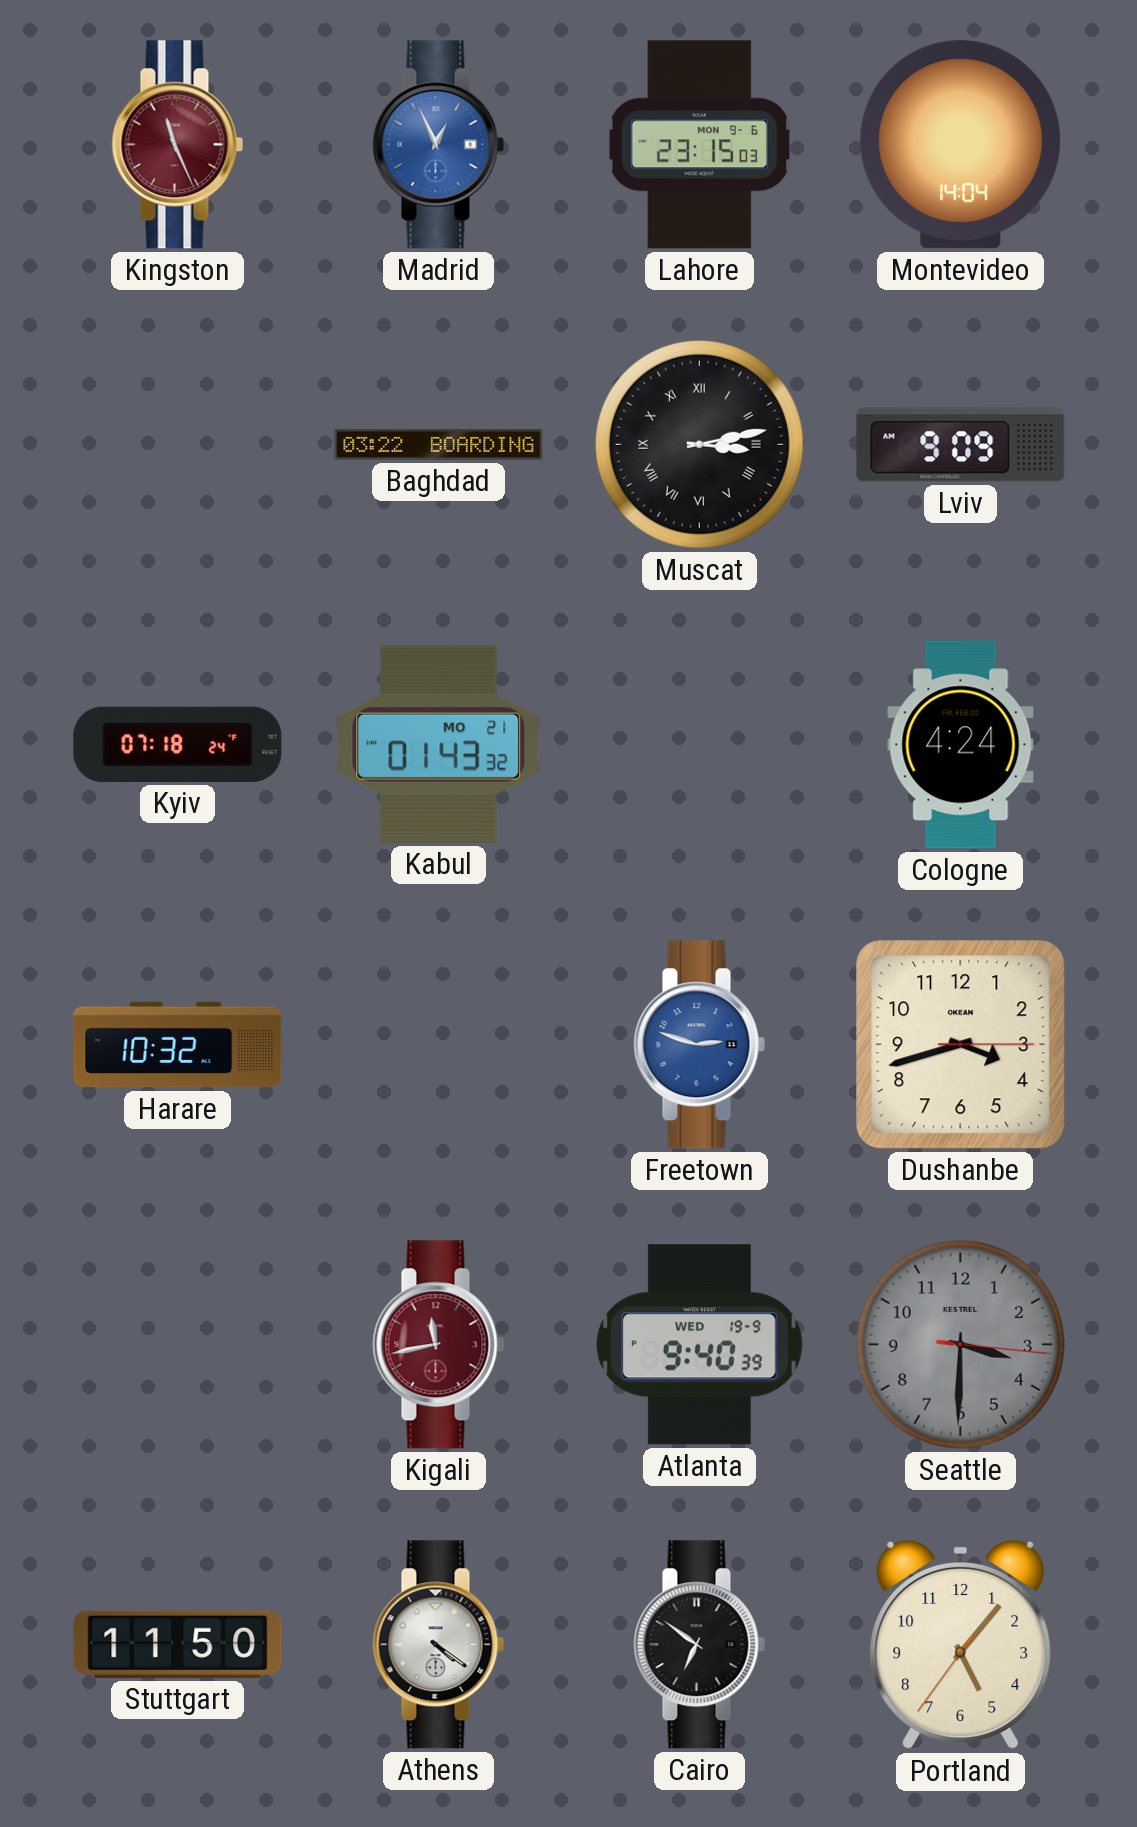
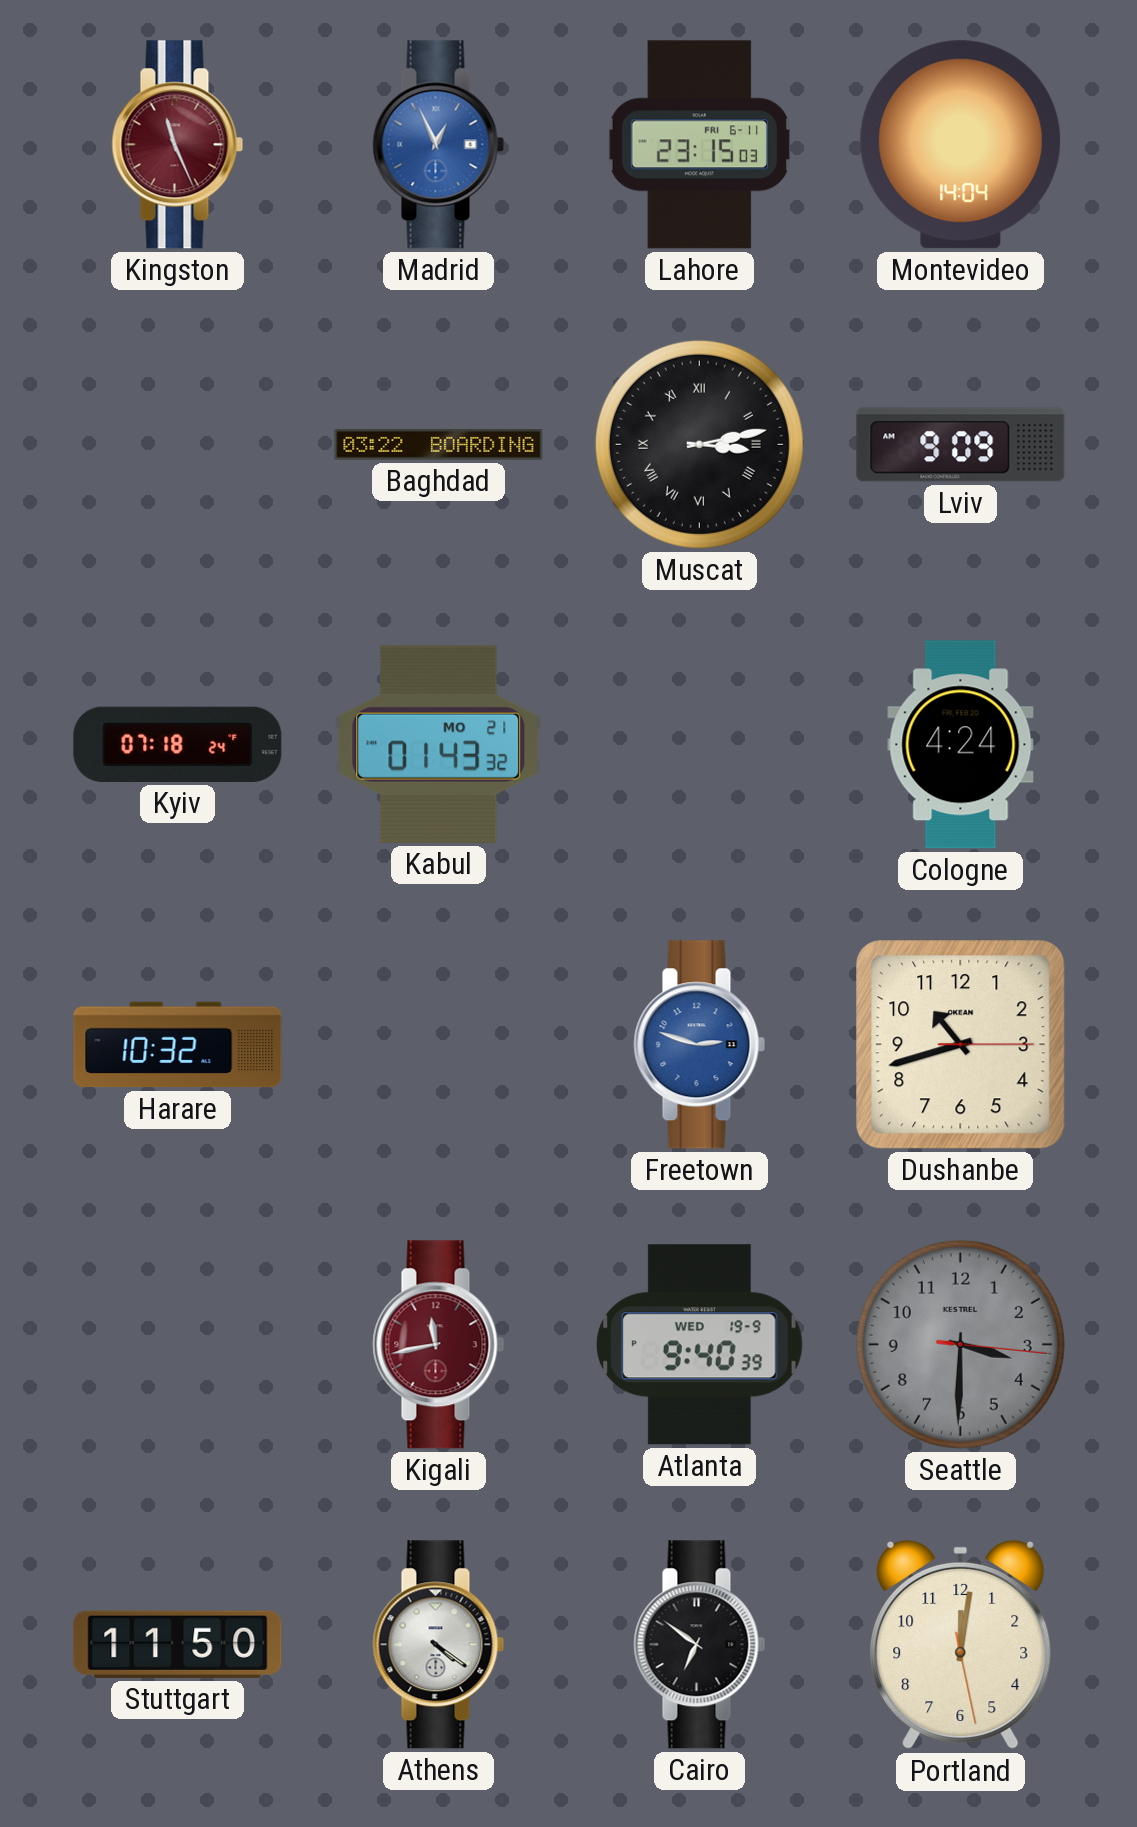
Lahore date: MON 9-6 -> FRI 6-11
Dushanbe: 3:42 -> 10:42
Portland: 5:06 -> 12:01
